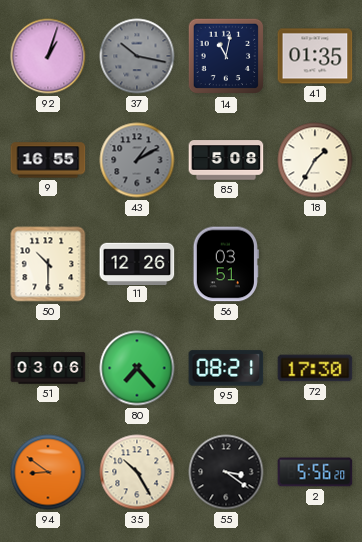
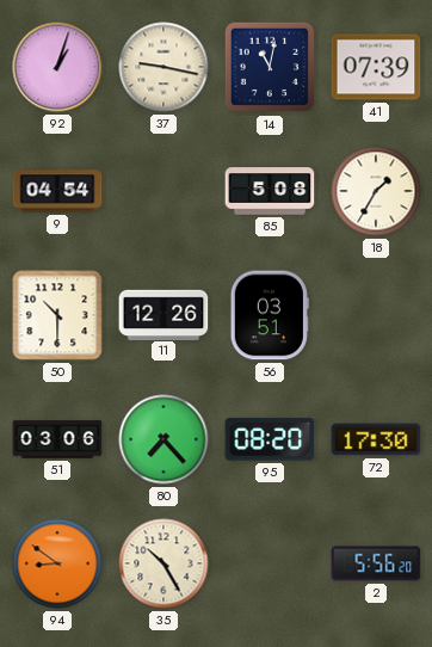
37: 10:17 -> 9:17
37 dial: grey -> cream
41: 01:35 -> 07:39
9: 16:55 -> 04:54
43: 1:10 -> none
95: 08:21 -> 08:20
55: 3:21 -> none
